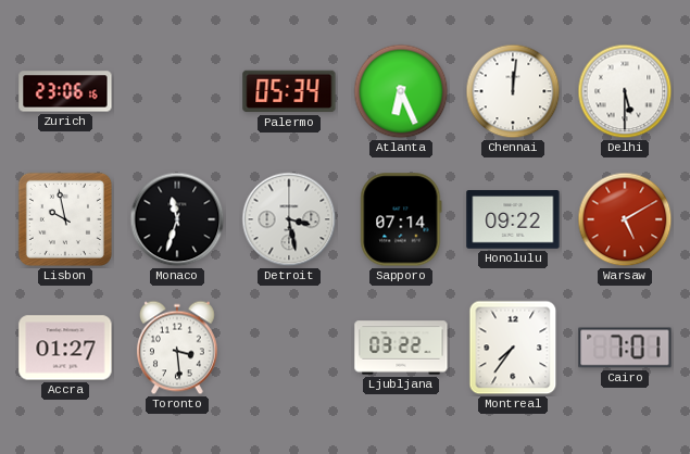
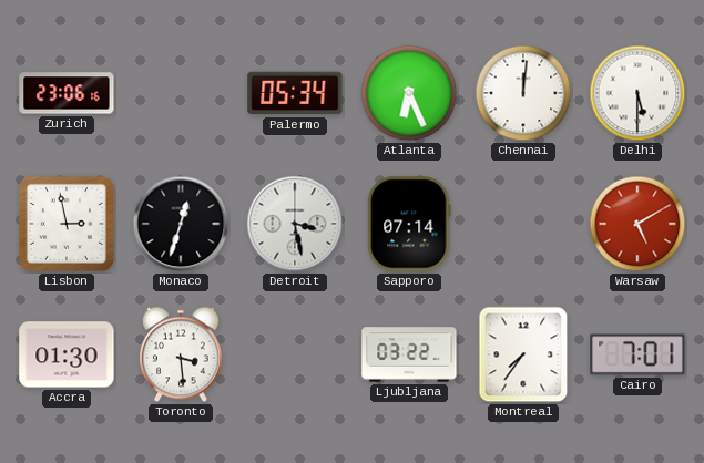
Lisbon: 9:58 -> 2:58
Monaco: 11:33 -> 12:33
Honolulu: 09:22 -> none
Accra: 01:27 -> 01:30
